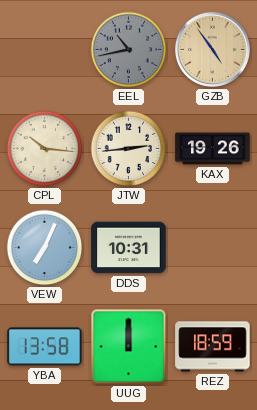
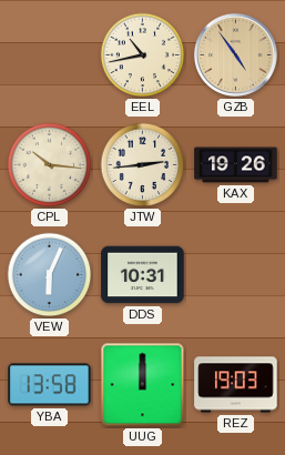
EEL dial: grey -> cream
VEW: 7:04 -> 6:04
REZ: 18:59 -> 19:03
